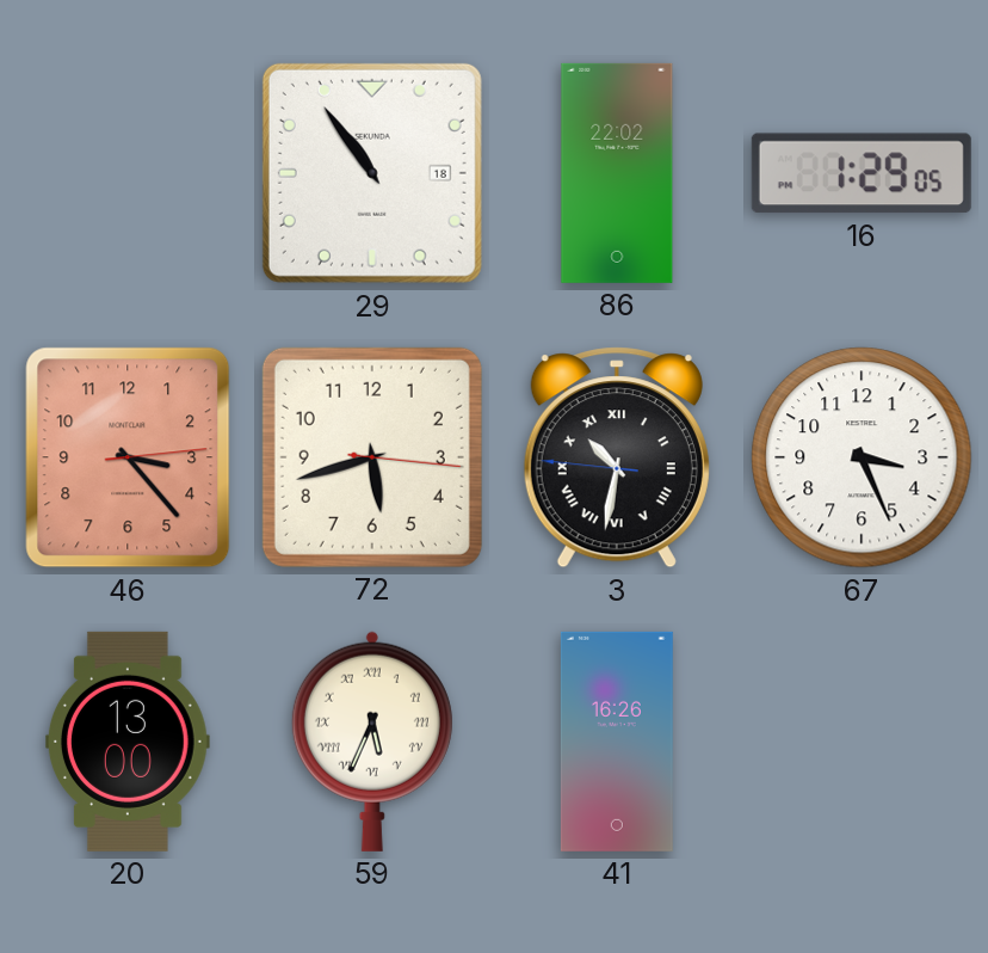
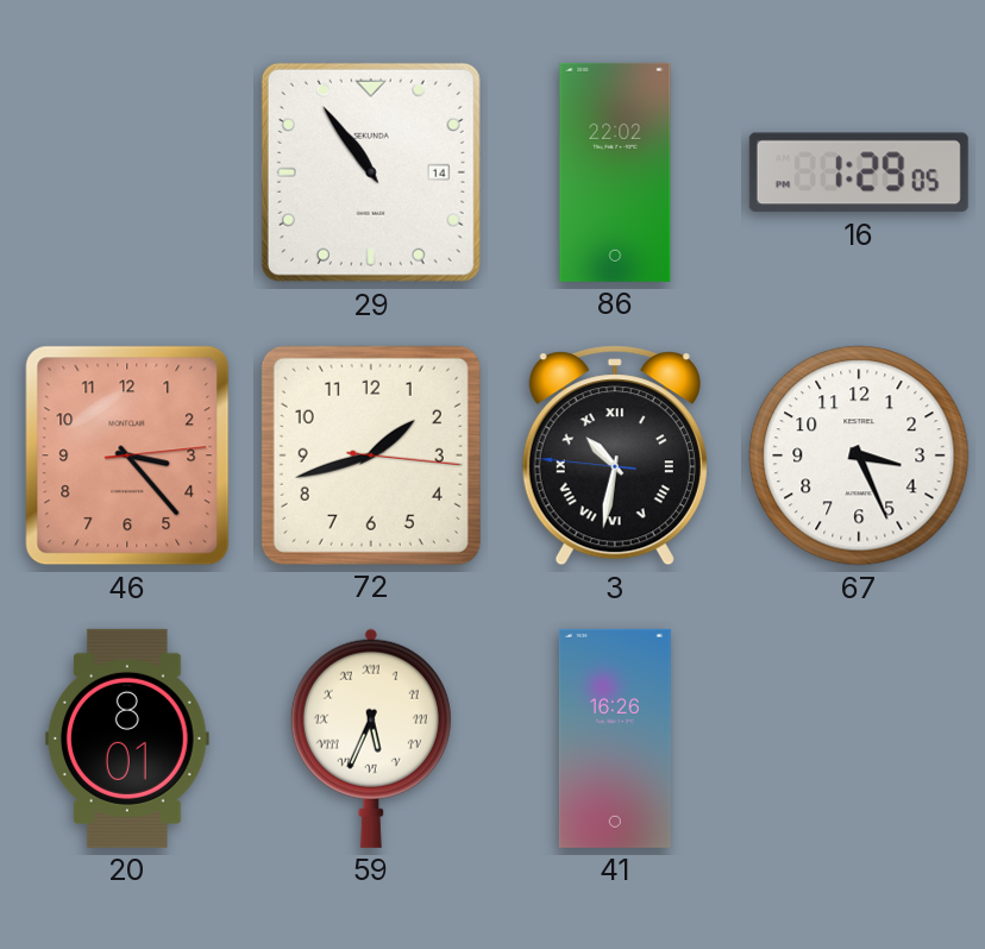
29 date: 18 -> 14
72: 5:42 -> 1:42
20: 13:00 -> 8:01
